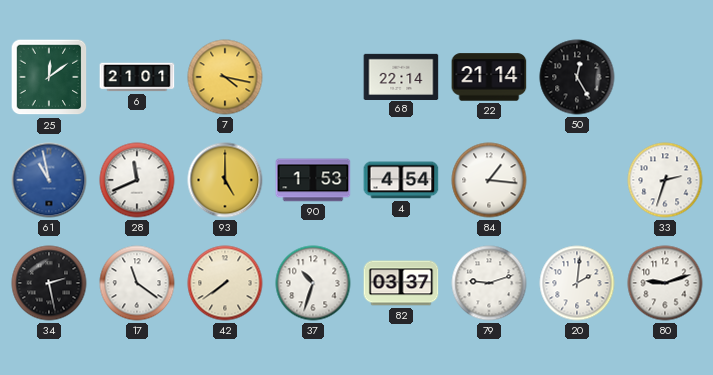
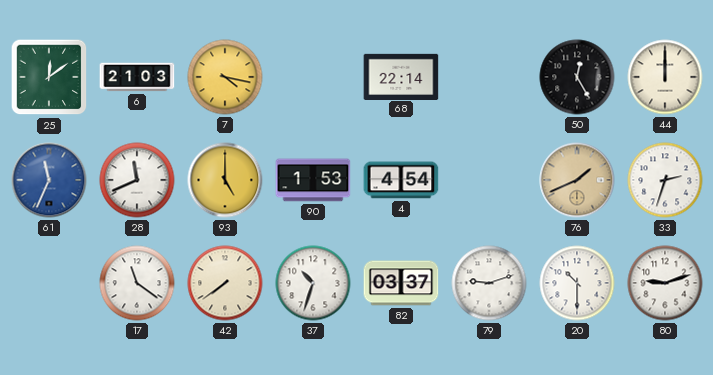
6: 21:01 -> 21:03
22: 21:14 -> none
44: none -> 12:00
61: 10:58 -> 11:34
84: 1:16 -> none
76: none -> 1:41
34: 2:28 -> none
20: 2:01 -> 10:30
